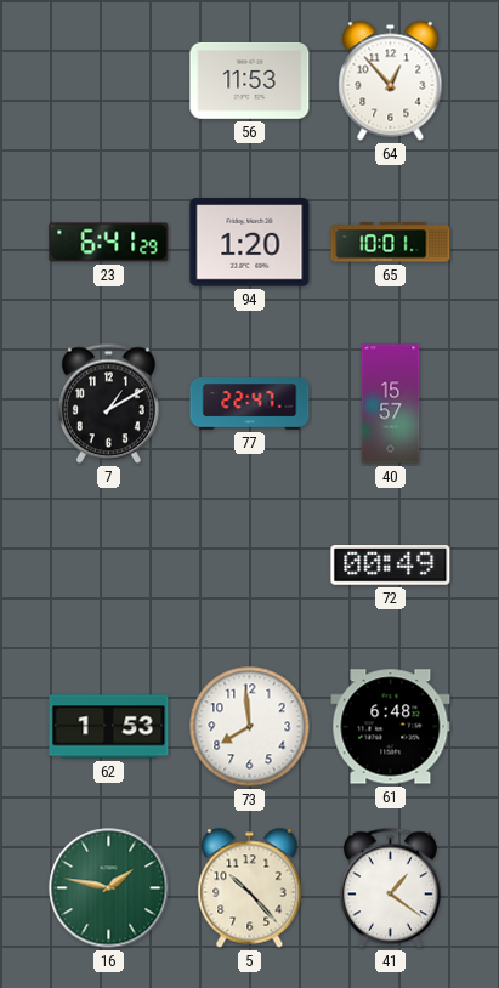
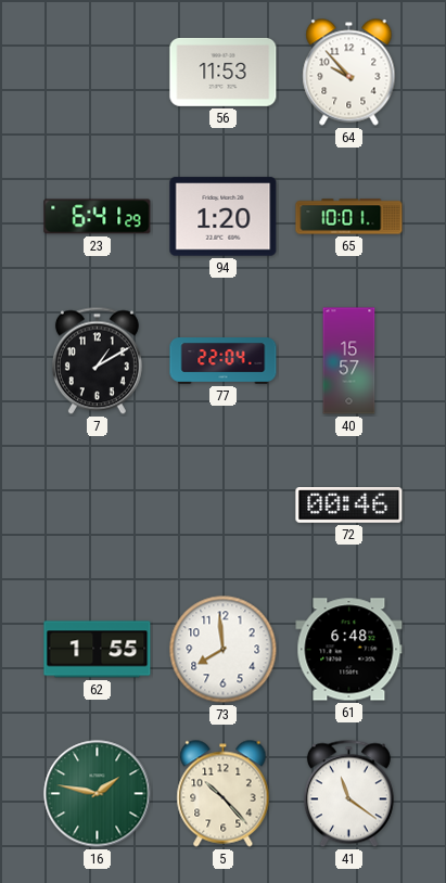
64: 12:53 -> 9:53
77: 22:47 -> 22:04
72: 00:49 -> 00:46
62: 1:53 -> 1:55
41: 1:21 -> 11:21
